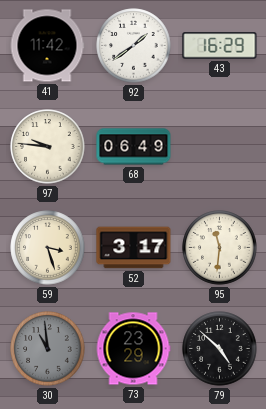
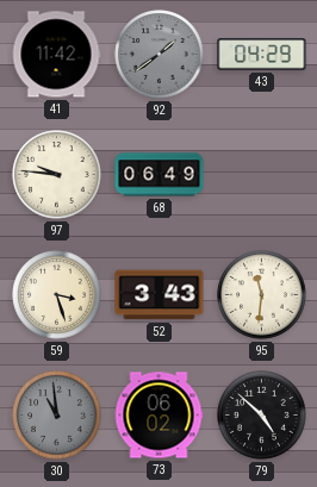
92 dial: white -> grey
43: 16:29 -> 04:29
52: 3:17 -> 3:43
73: 23:29 -> 06:02
